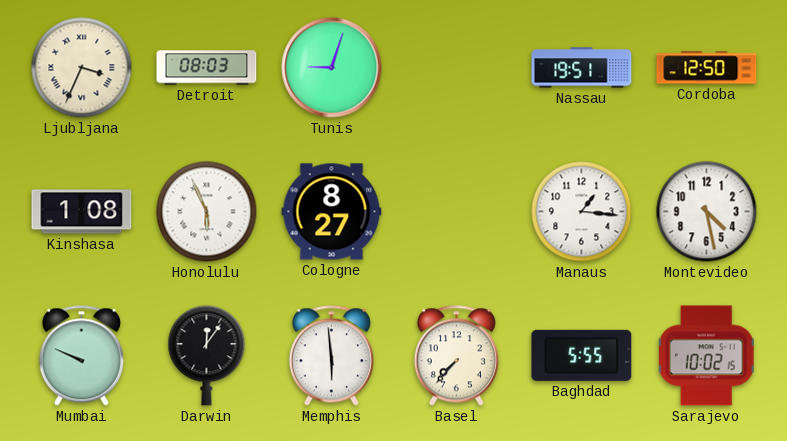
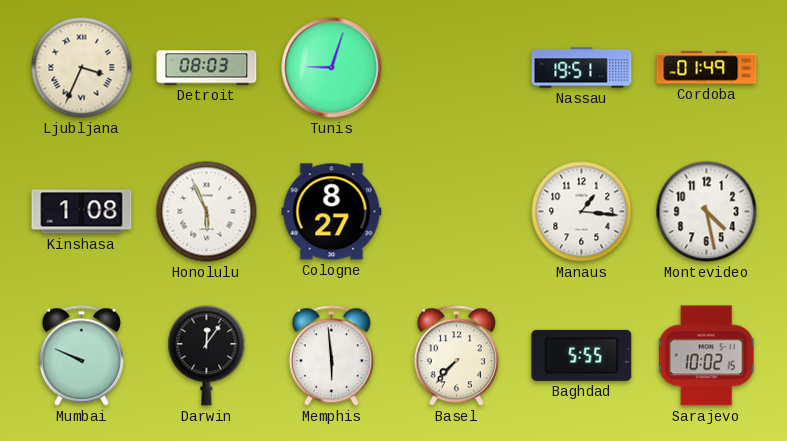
Cordoba: 12:50 -> 01:49
